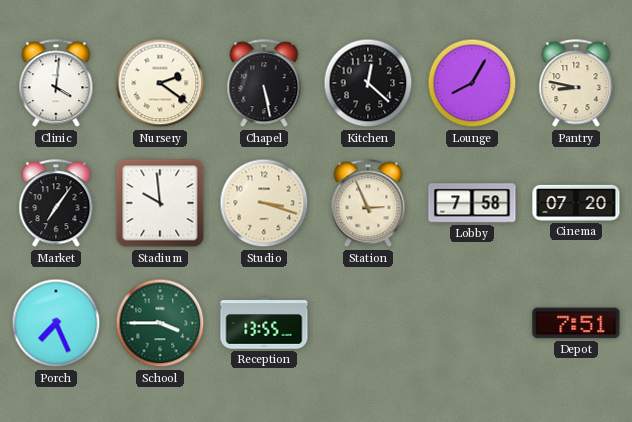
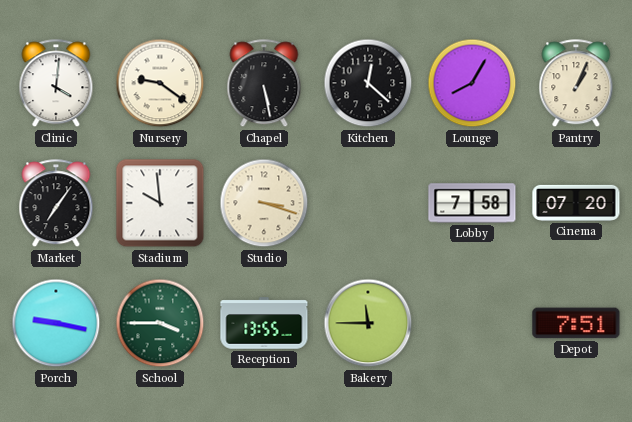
Nursery: 2:21 -> 9:21
Pantry: 8:47 -> 1:04
Station: 2:56 -> none
Porch: 7:26 -> 9:17
Bakery: none -> 11:45
